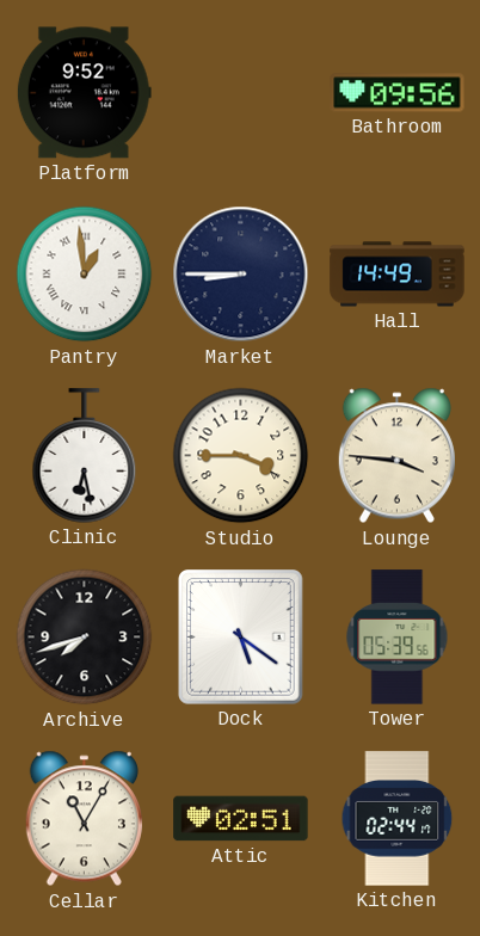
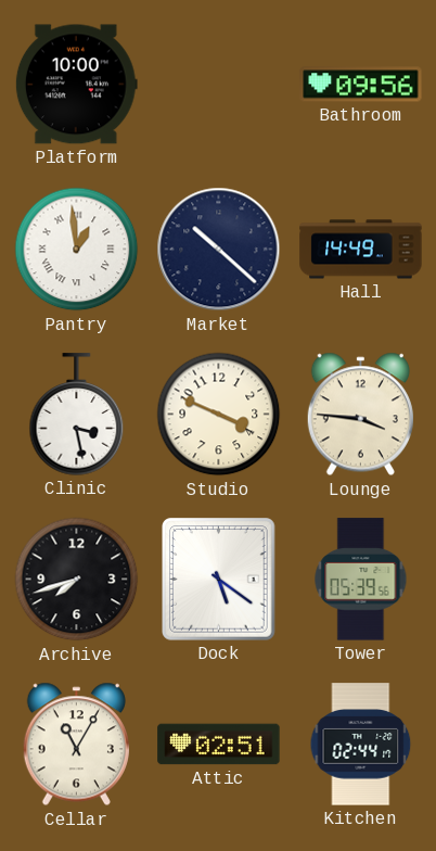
Platform: 9:52 -> 10:00
Market: 8:45 -> 10:22
Clinic: 6:28 -> 3:28
Studio: 3:45 -> 3:49
